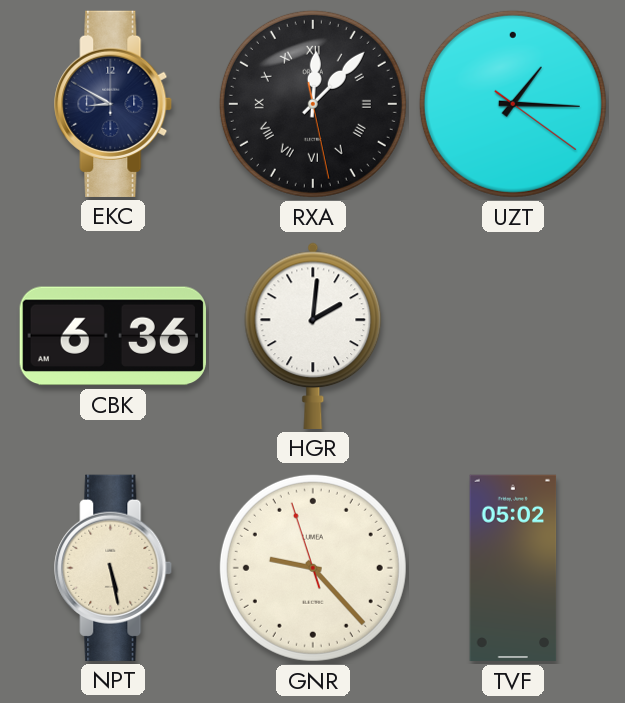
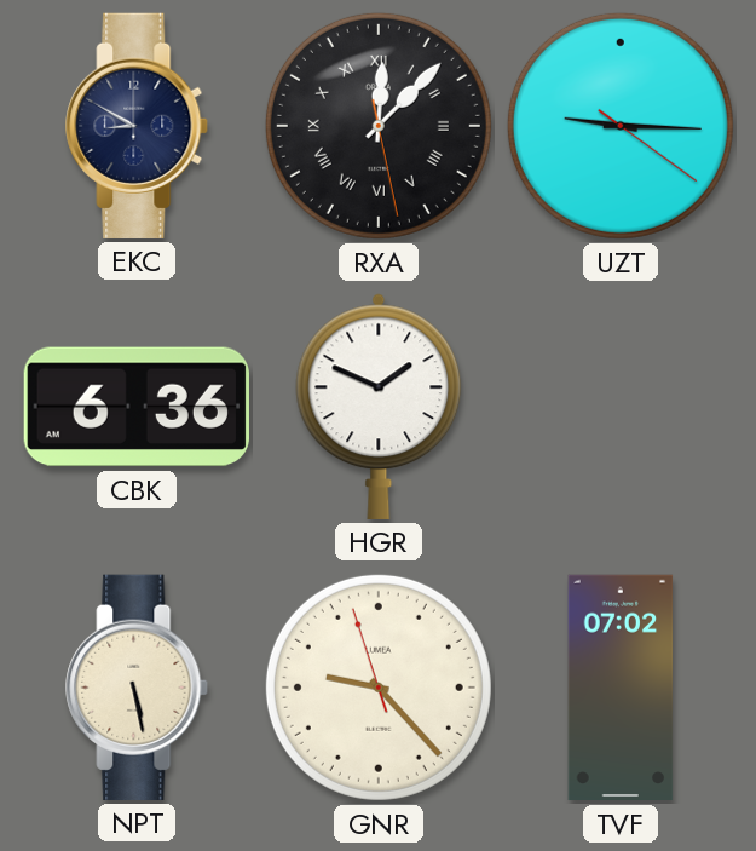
UZT: 1:15 -> 9:15
HGR: 2:01 -> 1:49
TVF: 05:02 -> 07:02
